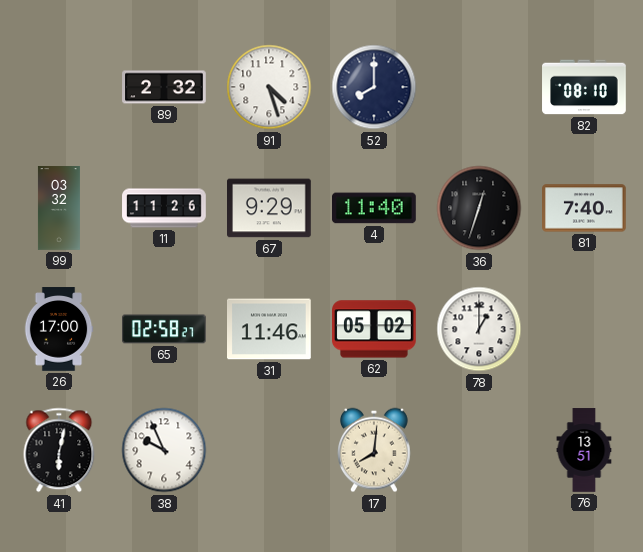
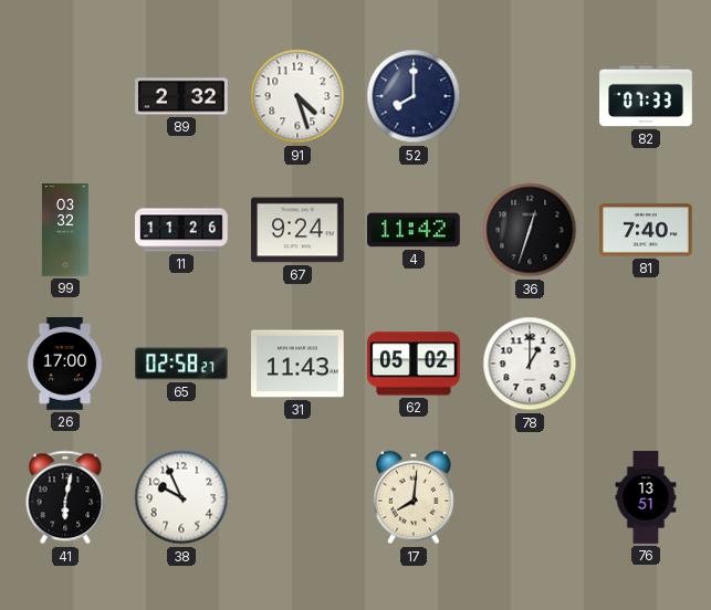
82: 08:10 -> 07:33
67: 9:29 -> 9:24
4: 11:40 -> 11:42
31: 11:46 -> 11:43
